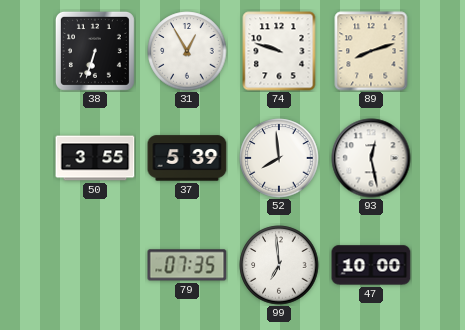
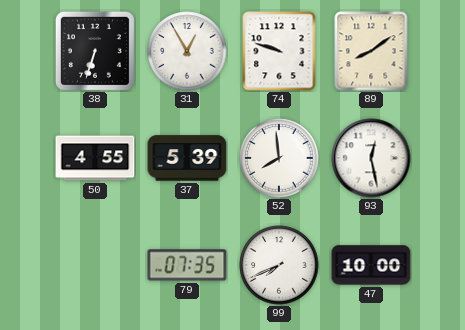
89: 8:12 -> 8:09
50: 3:55 -> 4:55
99: 6:59 -> 7:41
